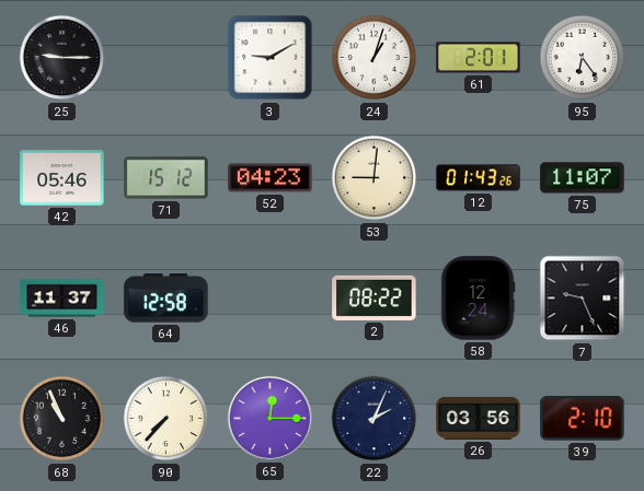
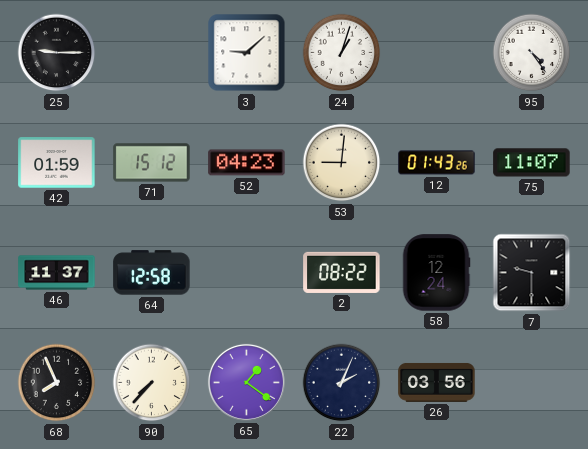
3: 9:10 -> 9:08
61: 2:01 -> none
95: 6:24 -> 4:24
42: 05:46 -> 01:59
7: 9:26 -> 9:30
68: 10:56 -> 7:56
65: 12:15 -> 1:21
39: 2:10 -> none
